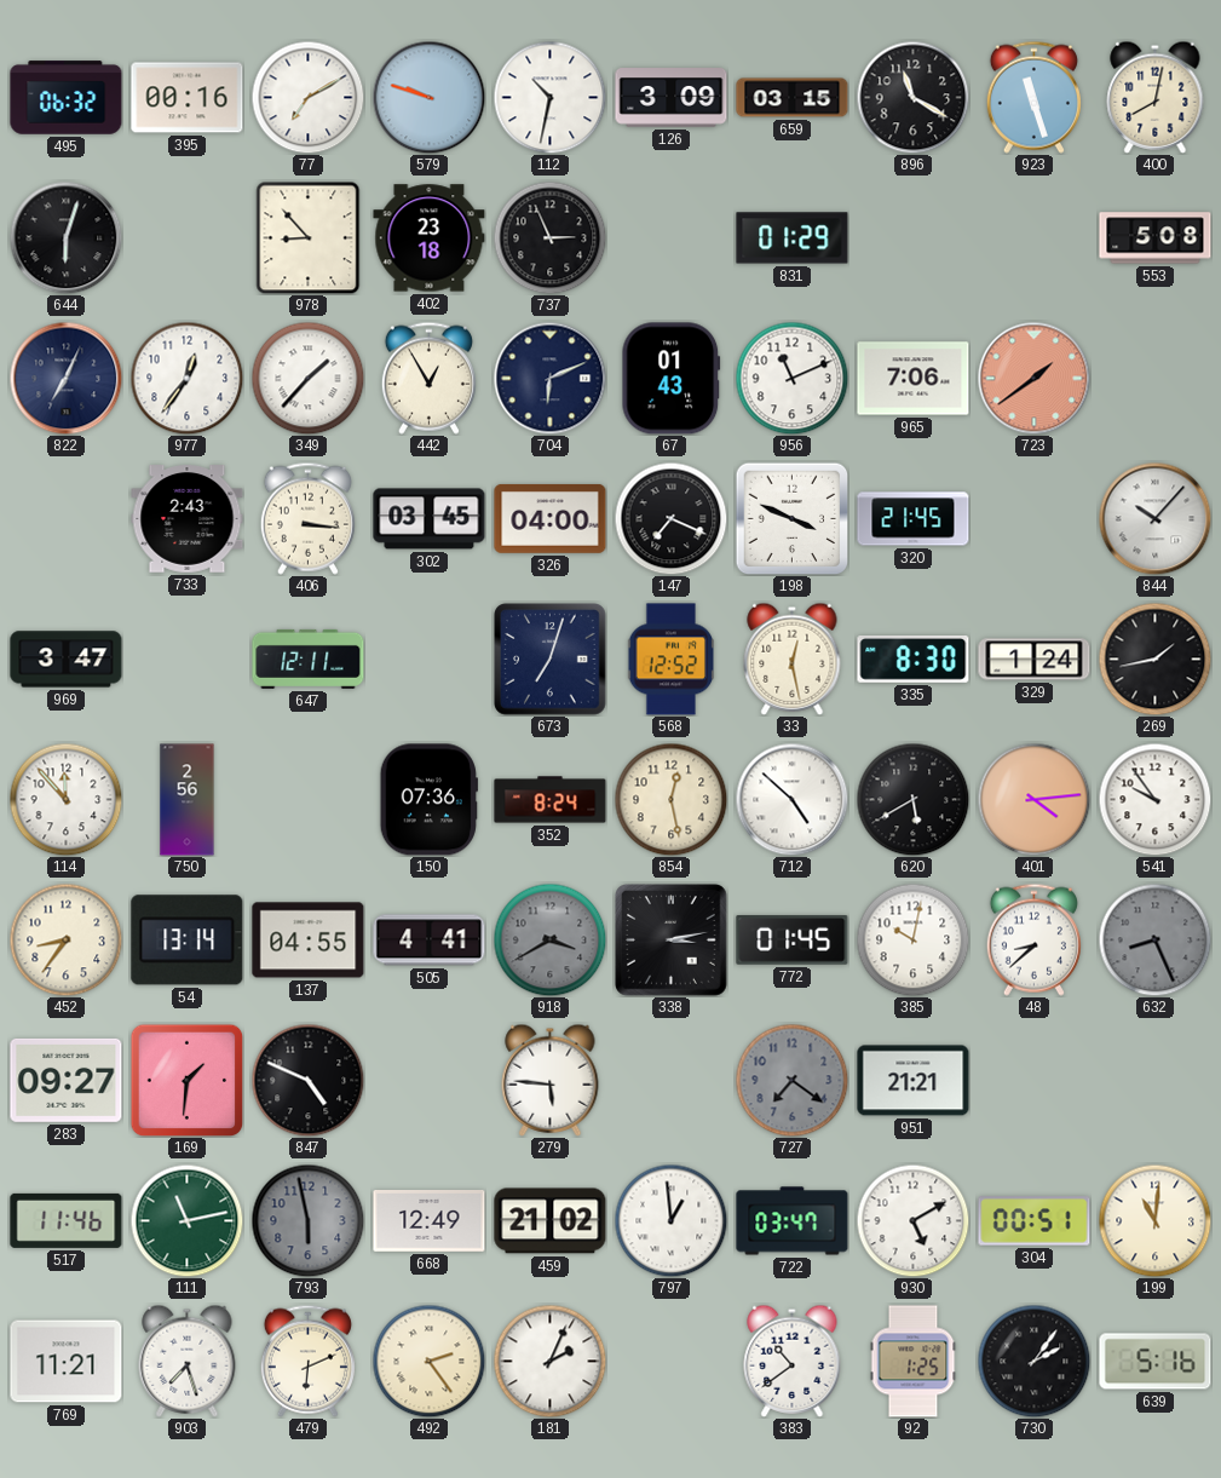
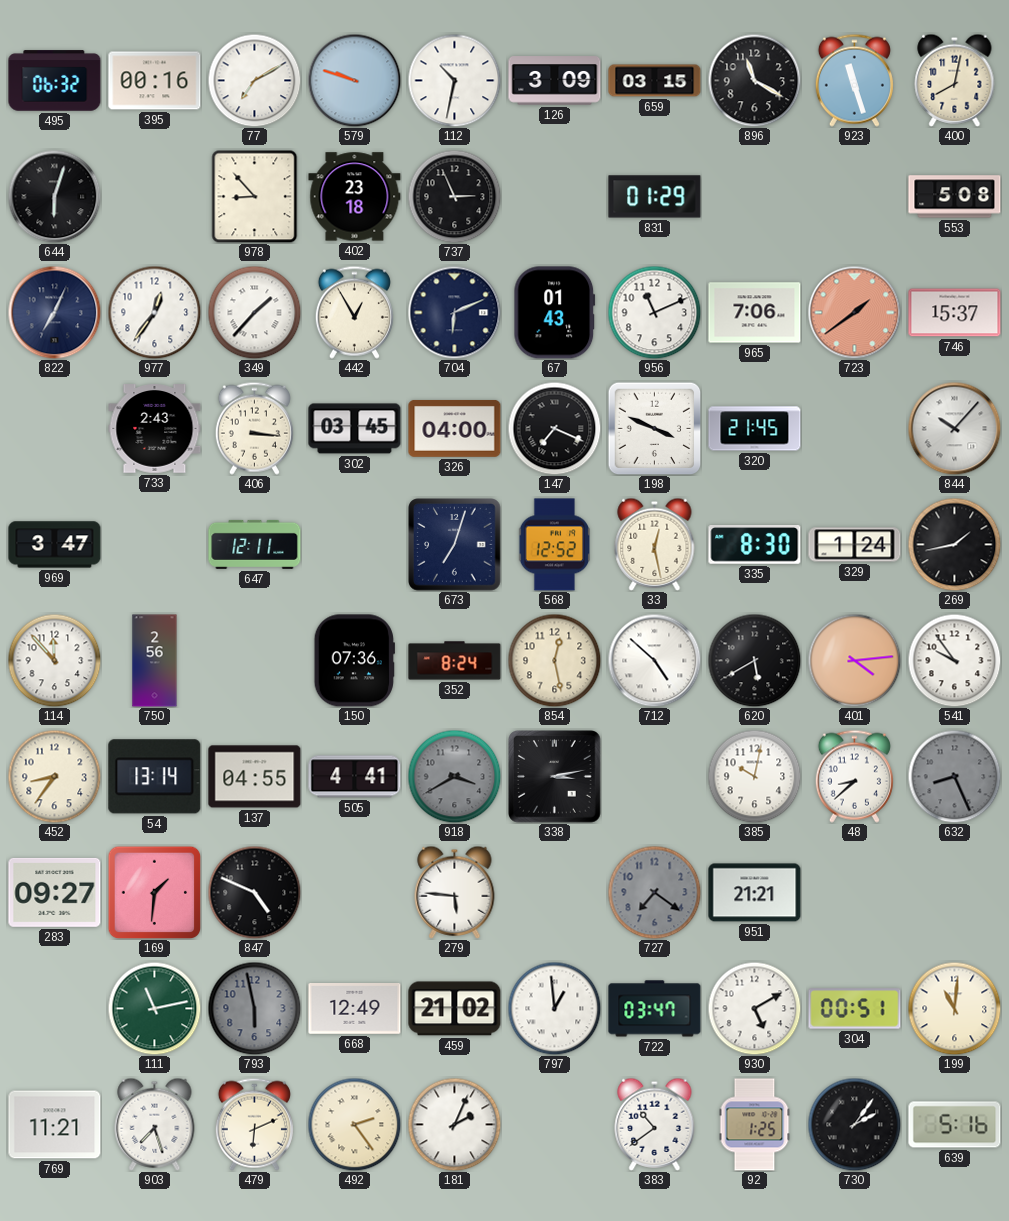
746: none -> 15:37
772: 01:45 -> none
517: 11:46 -> none
